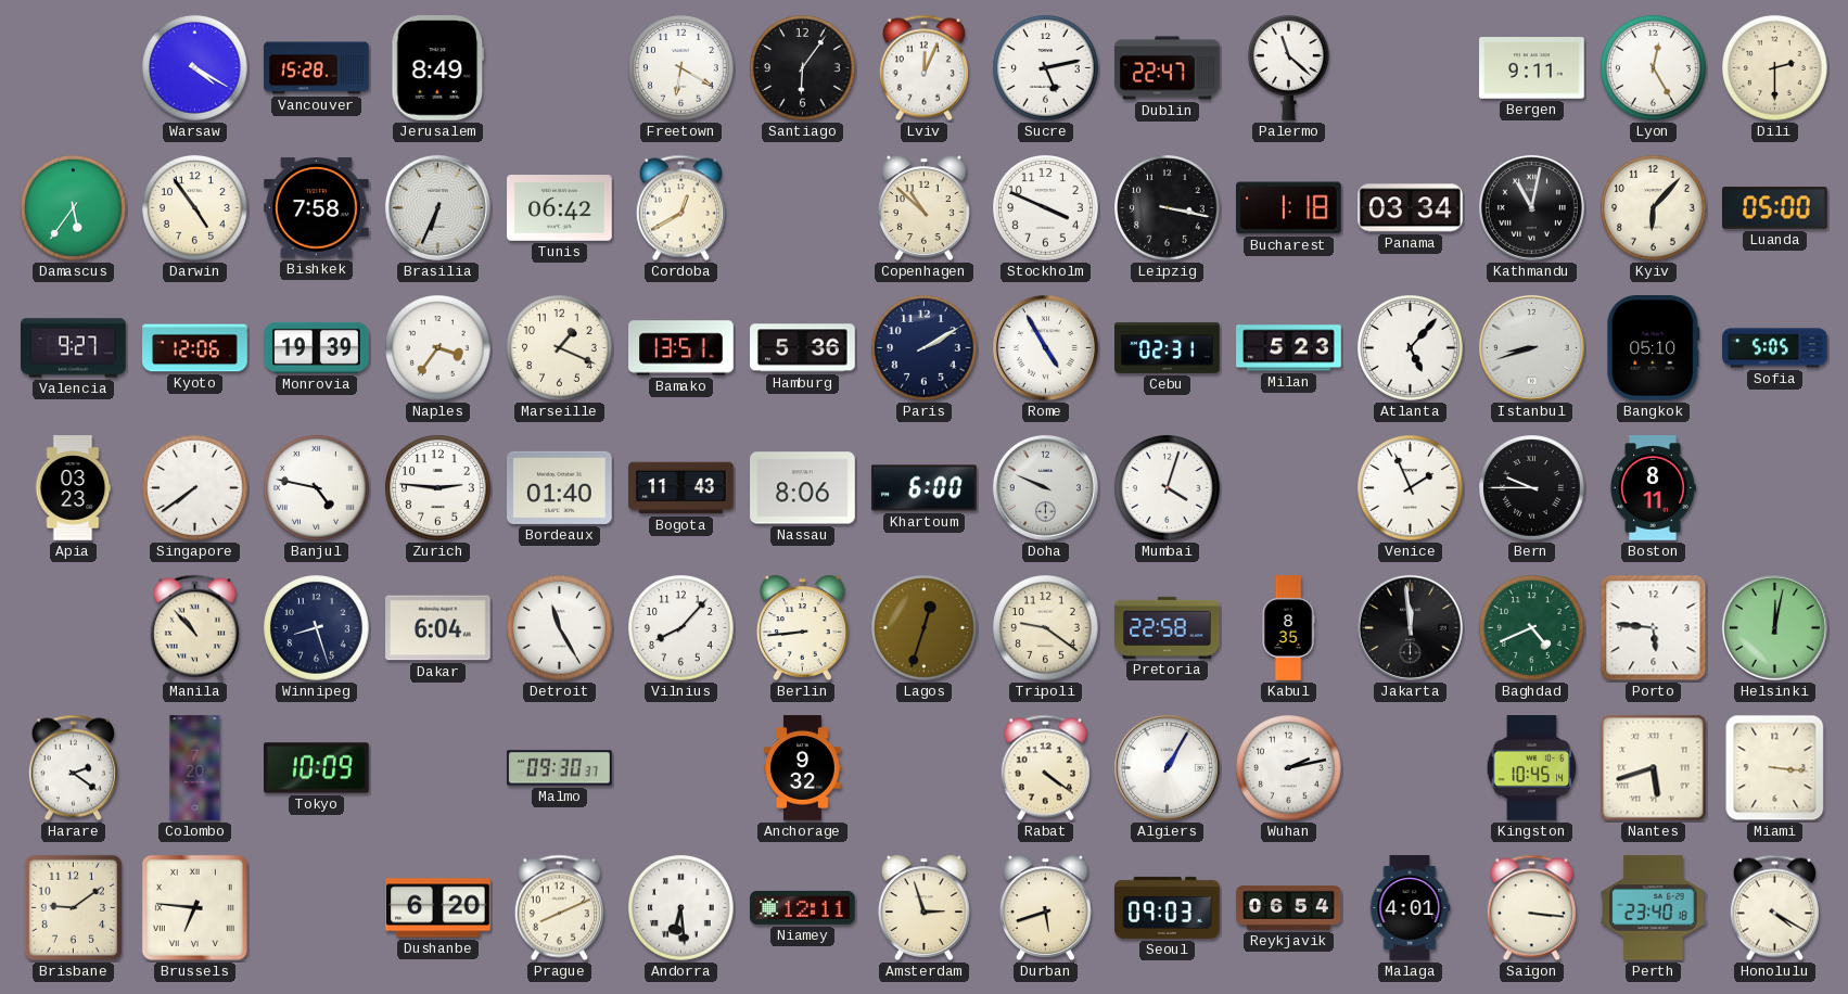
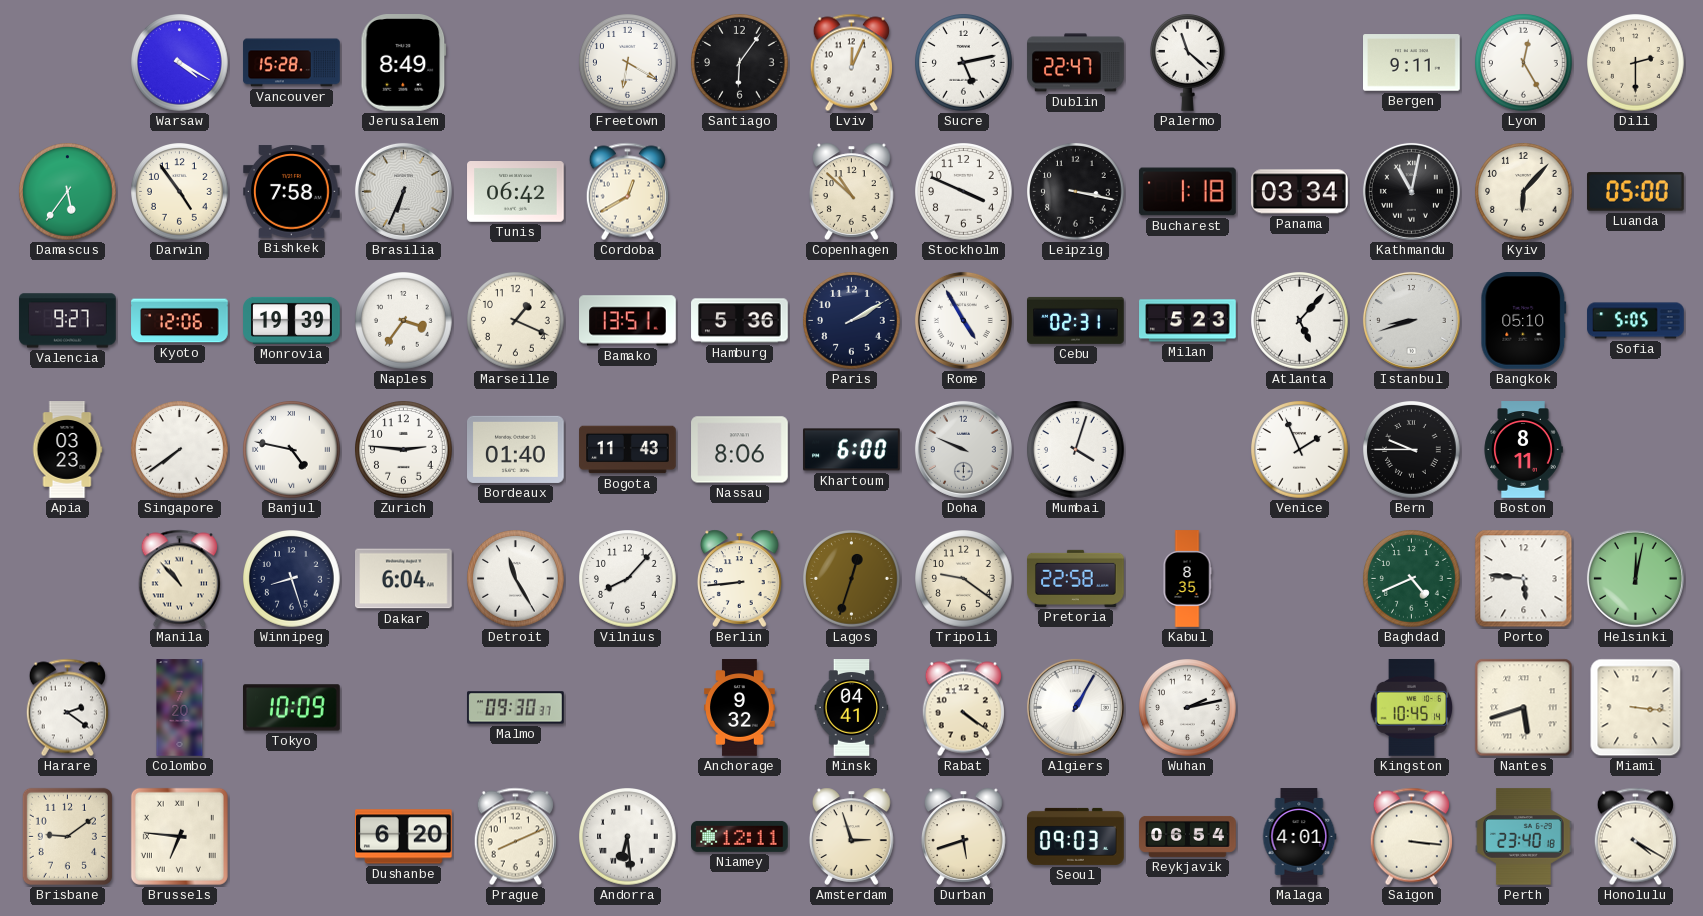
Jakarta: 11:59 -> none
Minsk: none -> 04:41
